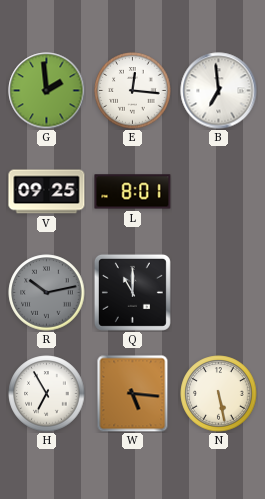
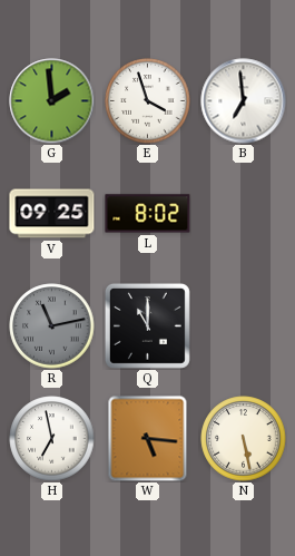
E: 12:16 -> 3:57
L: 8:01 -> 8:02
R: 10:13 -> 11:13
H: 6:55 -> 6:58
